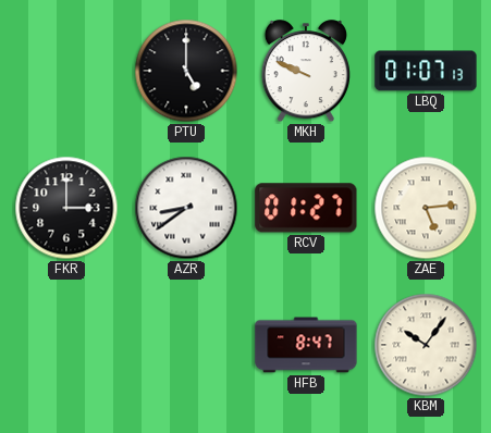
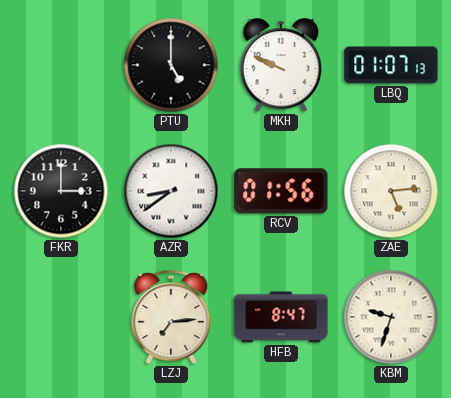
RCV: 01:27 -> 01:56
LZJ: none -> 7:14
KBM: 10:06 -> 9:33
